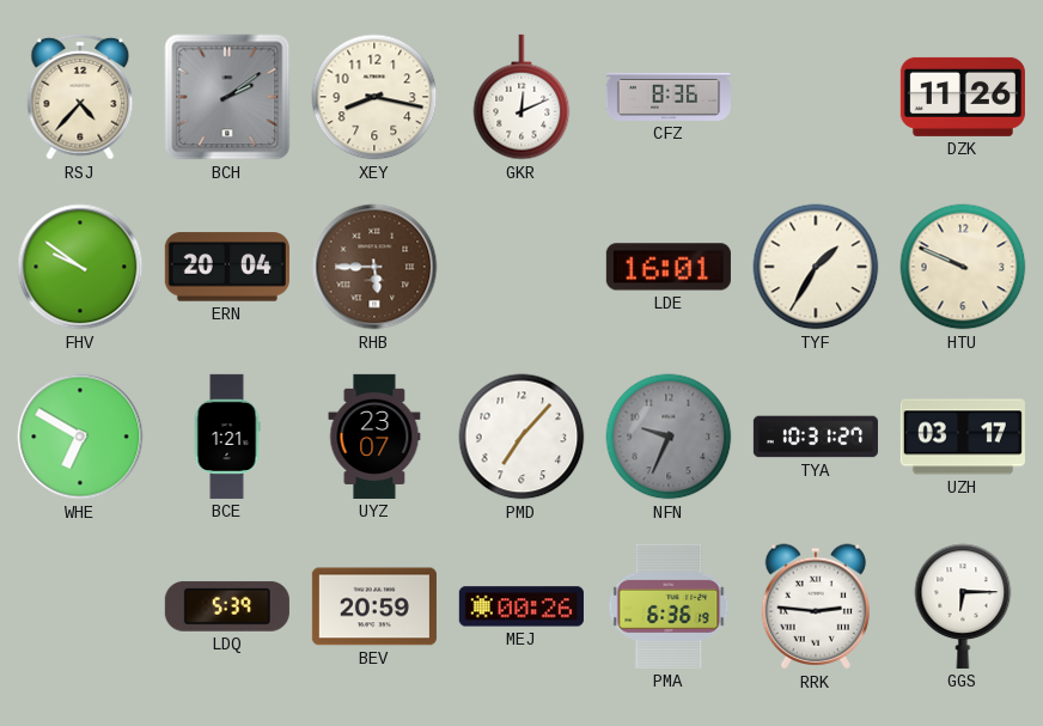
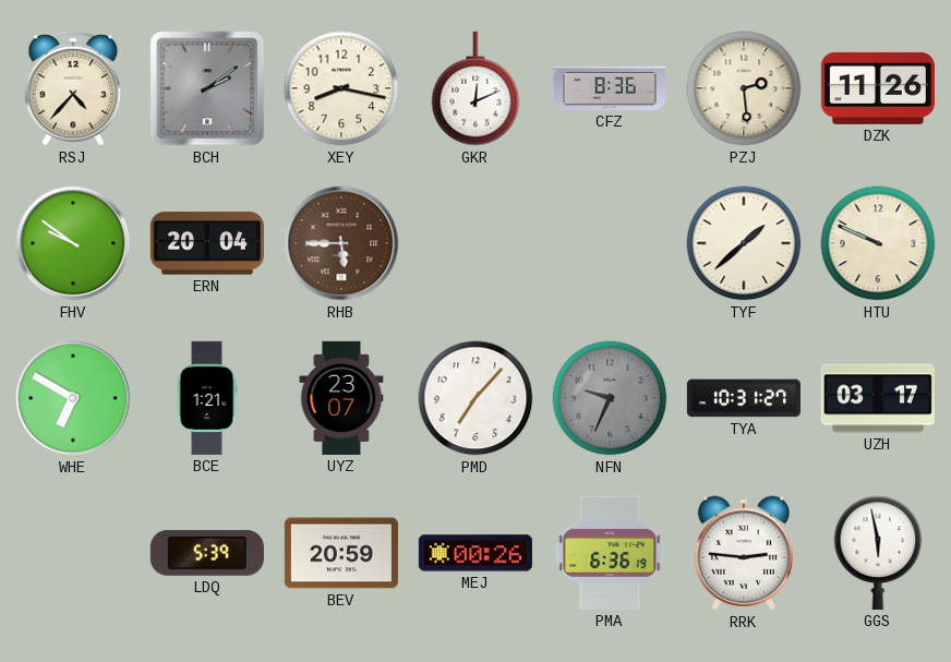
PZJ: none -> 2:29
LDE: 16:01 -> none
TYF: 1:35 -> 1:38
GGS: 6:15 -> 5:58
